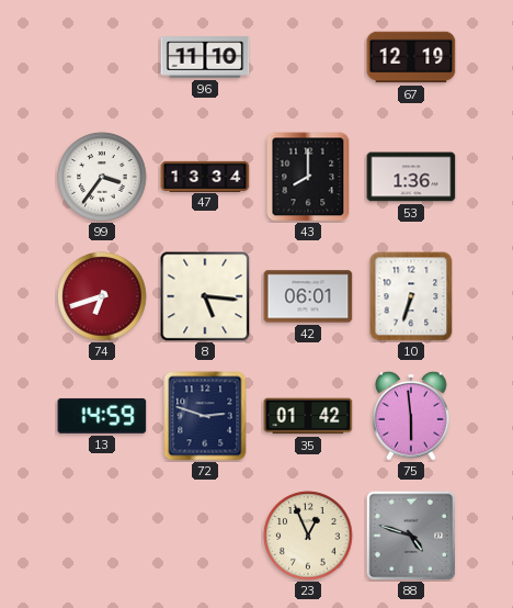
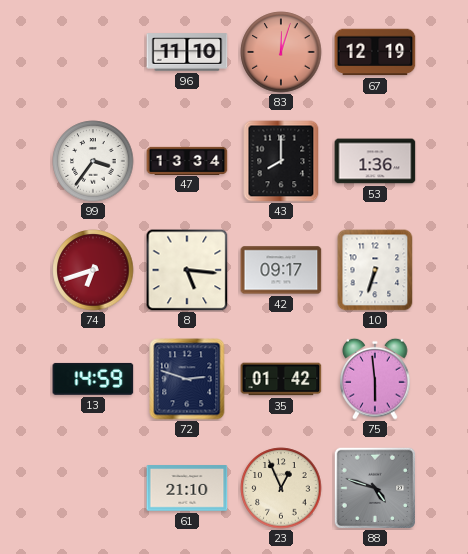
83: none -> 12:03
42: 06:01 -> 09:17
61: none -> 21:10
